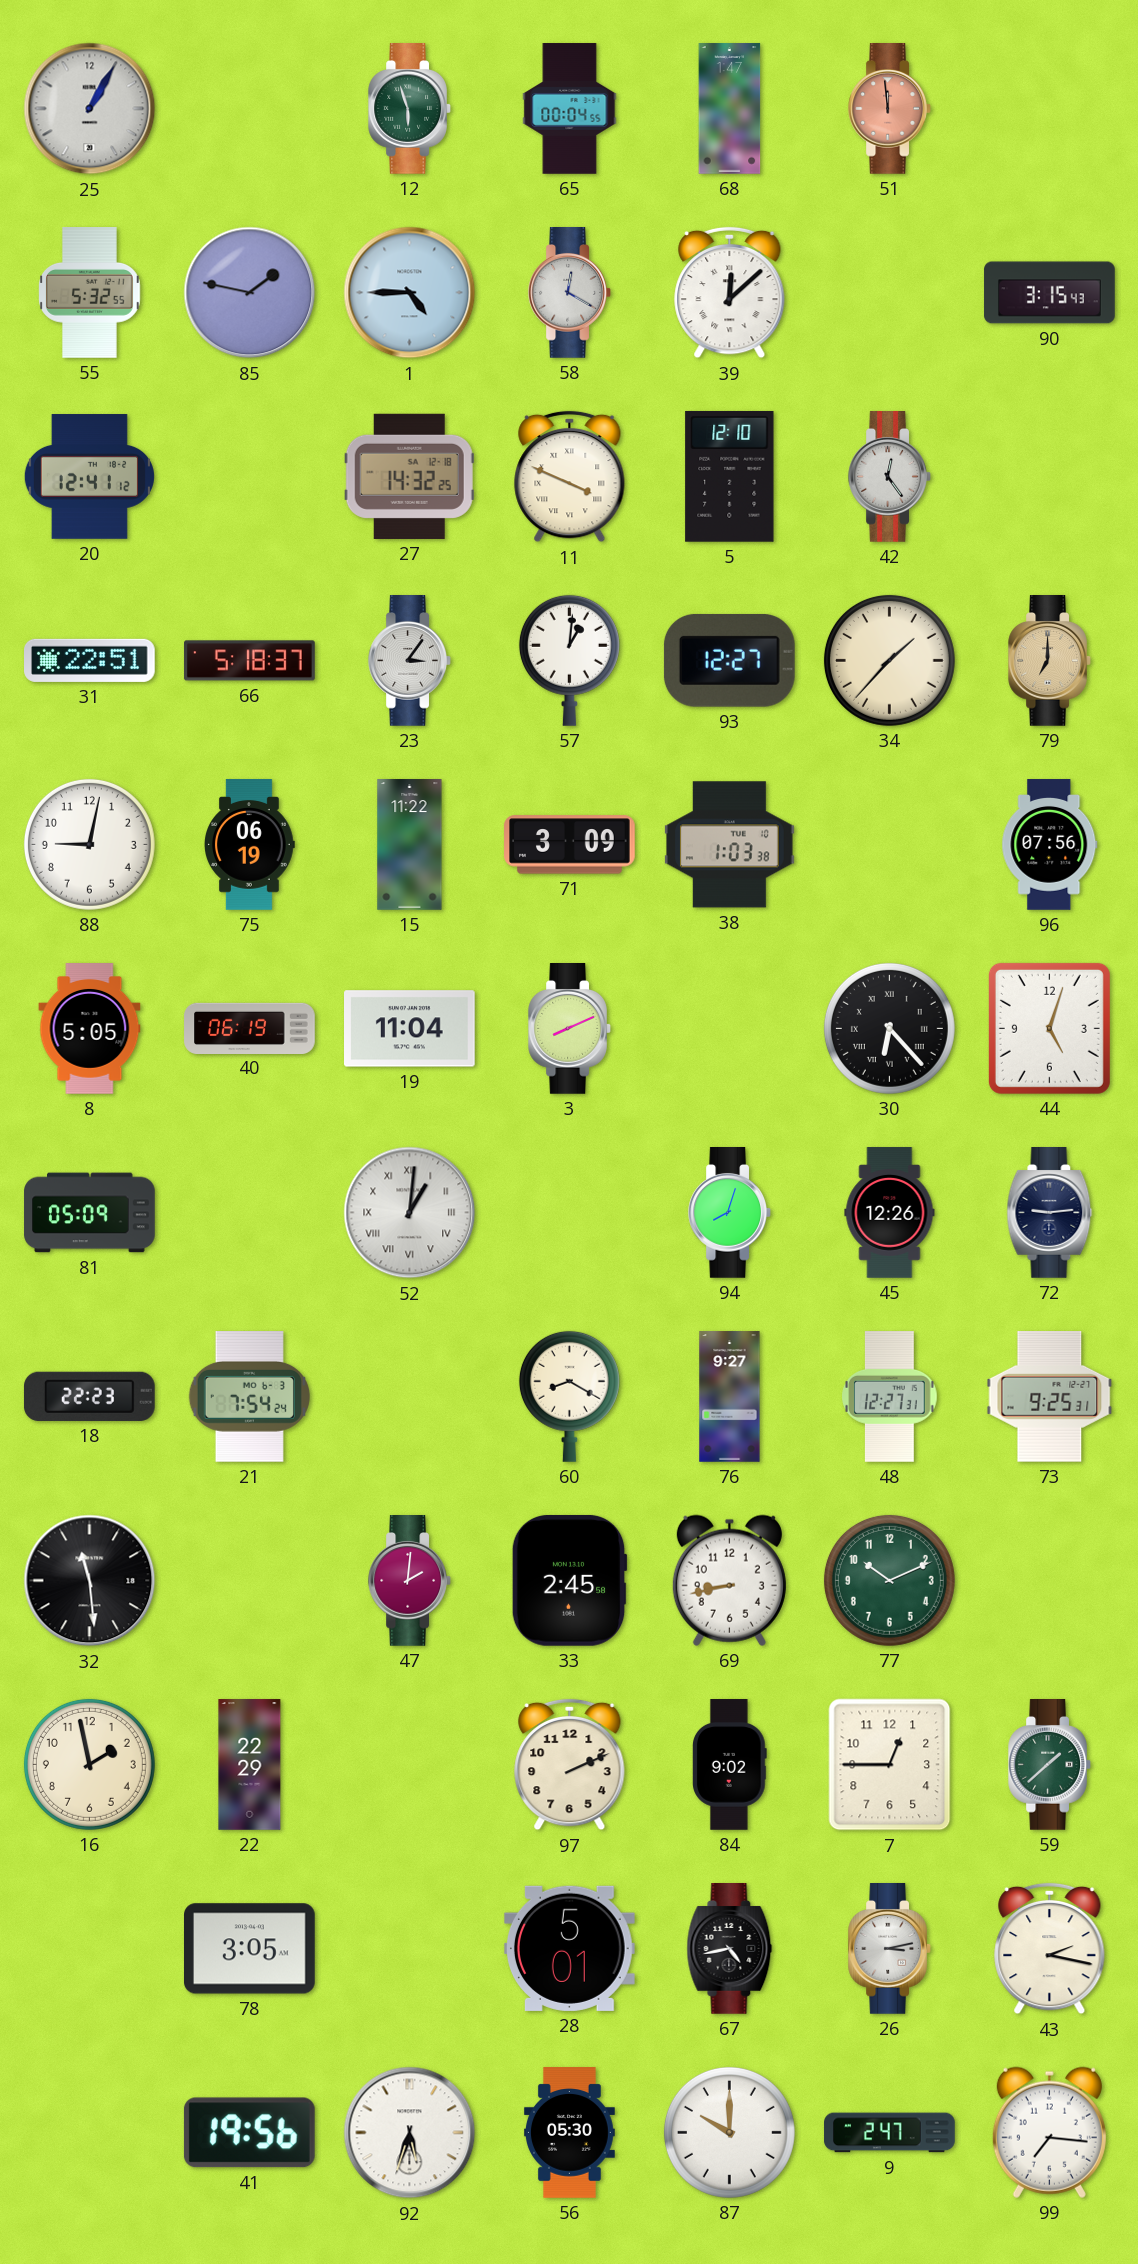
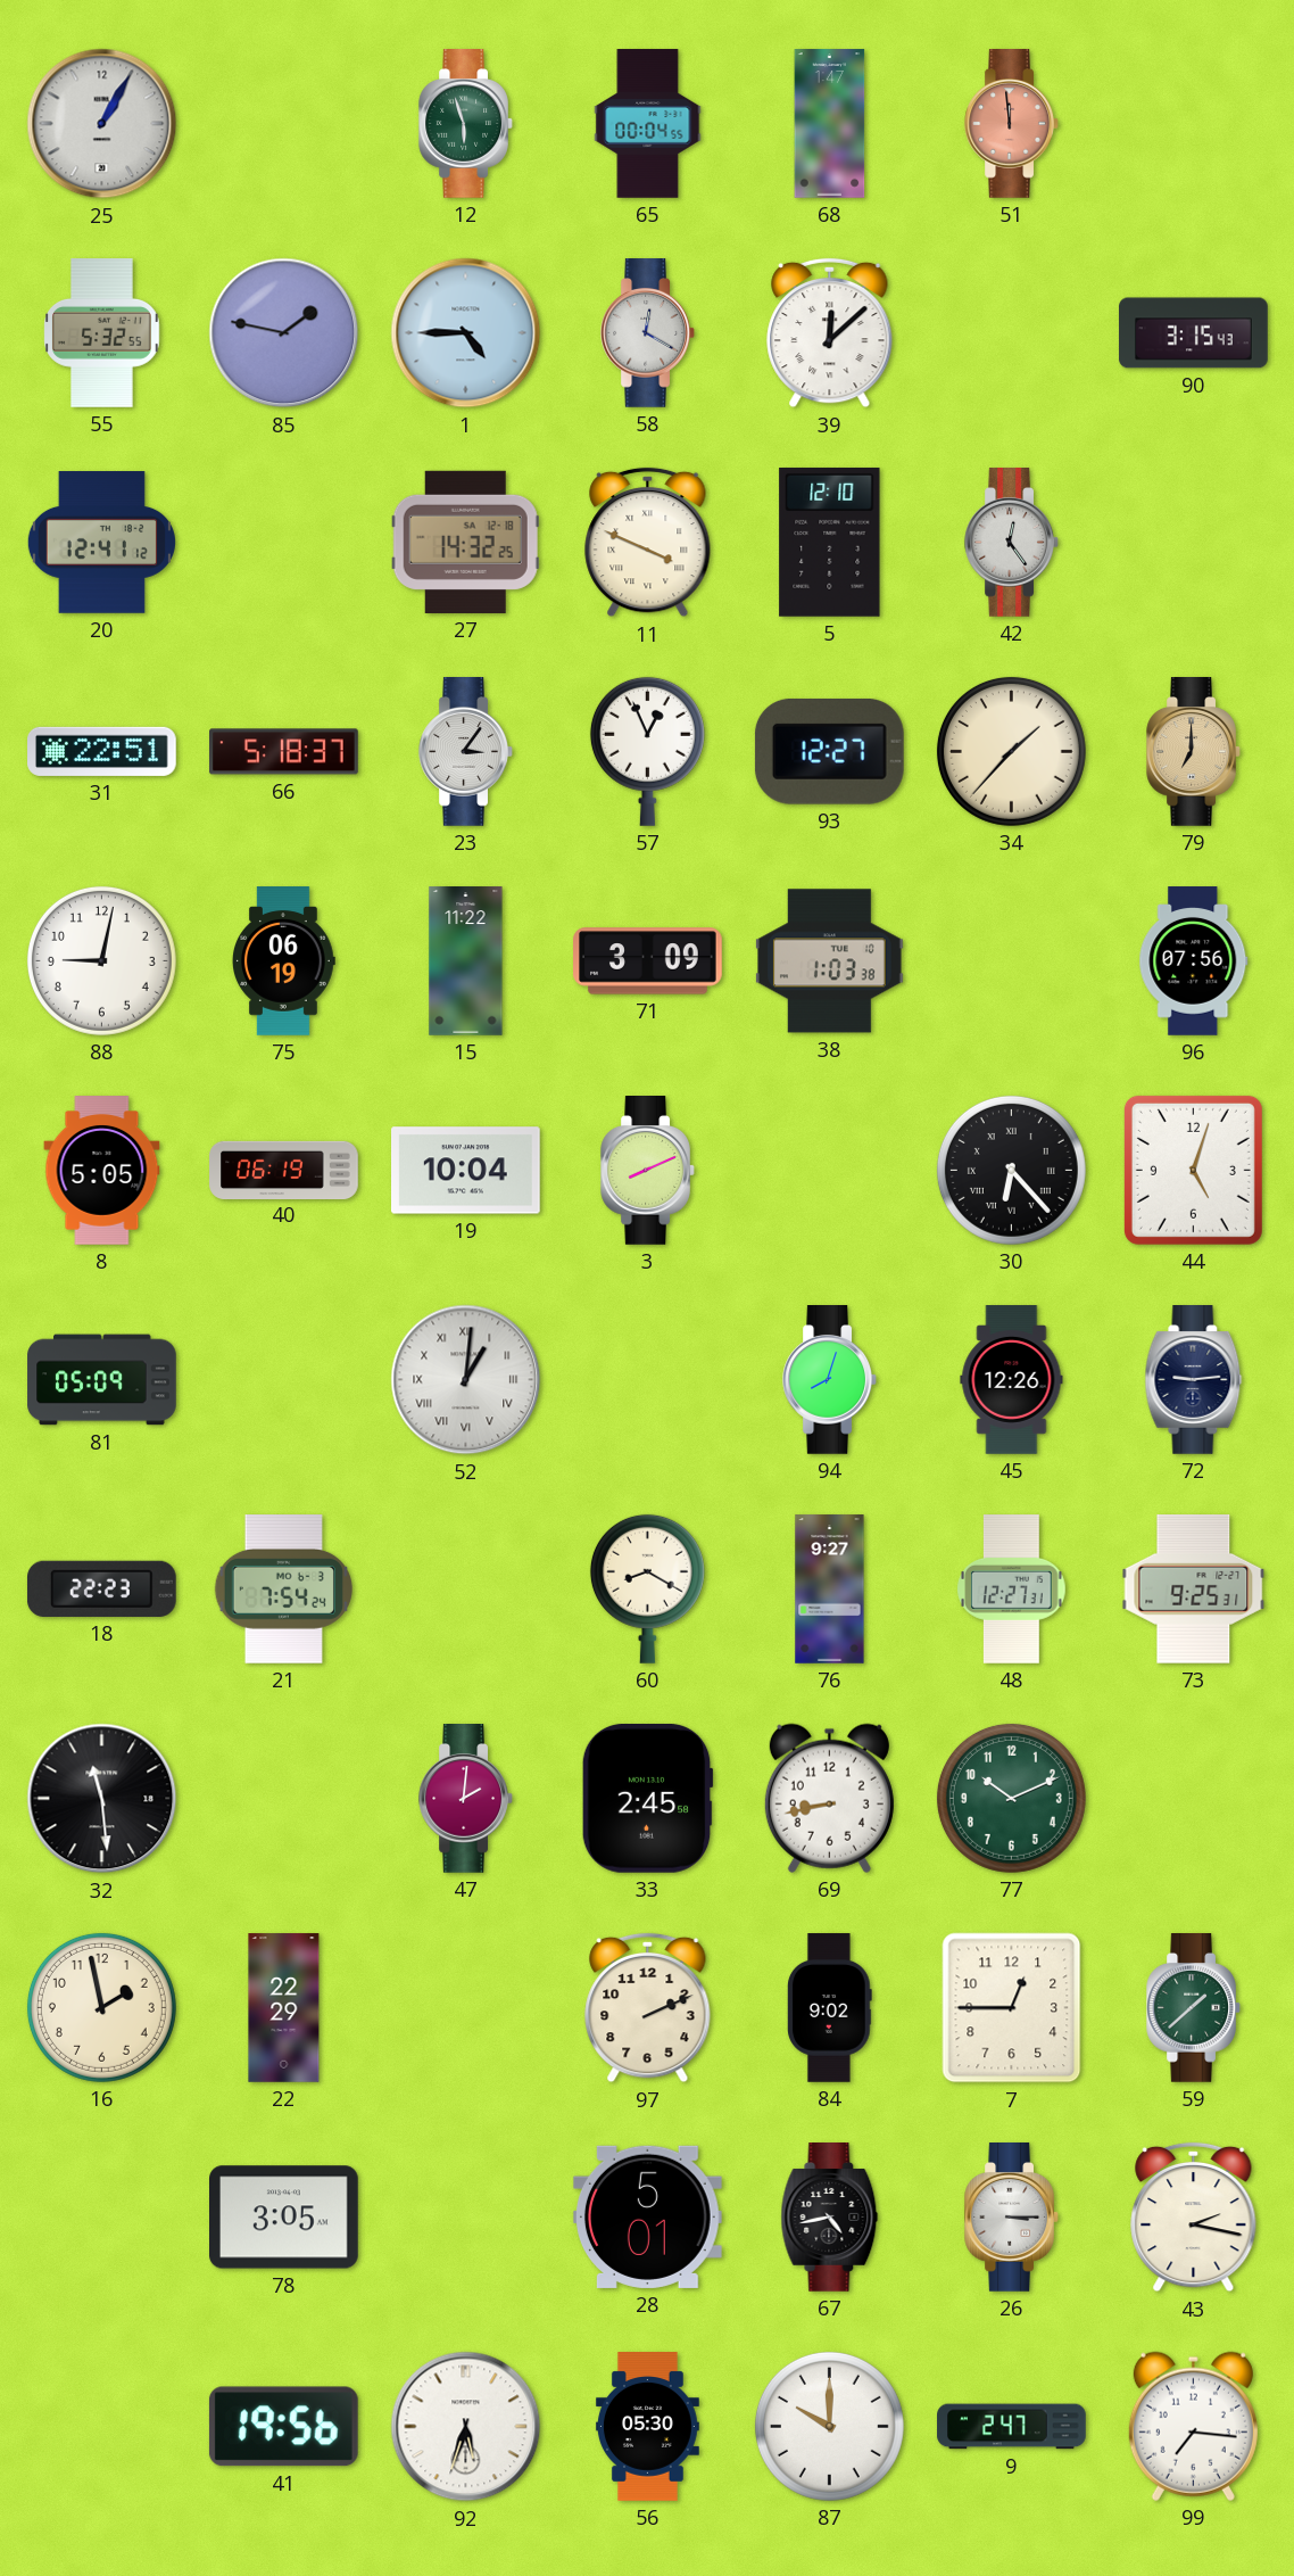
57: 1:01 -> 12:56
19: 11:04 -> 10:04
26: 3:13 -> 3:15
